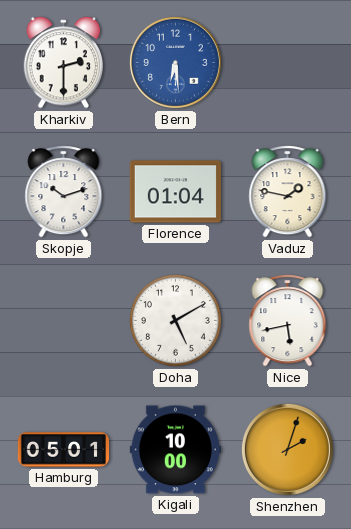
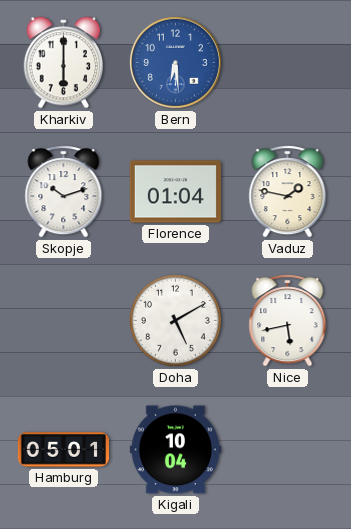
Kharkiv: 2:30 -> 6:00
Kigali: 10:00 -> 10:04
Shenzhen: 2:03 -> none
